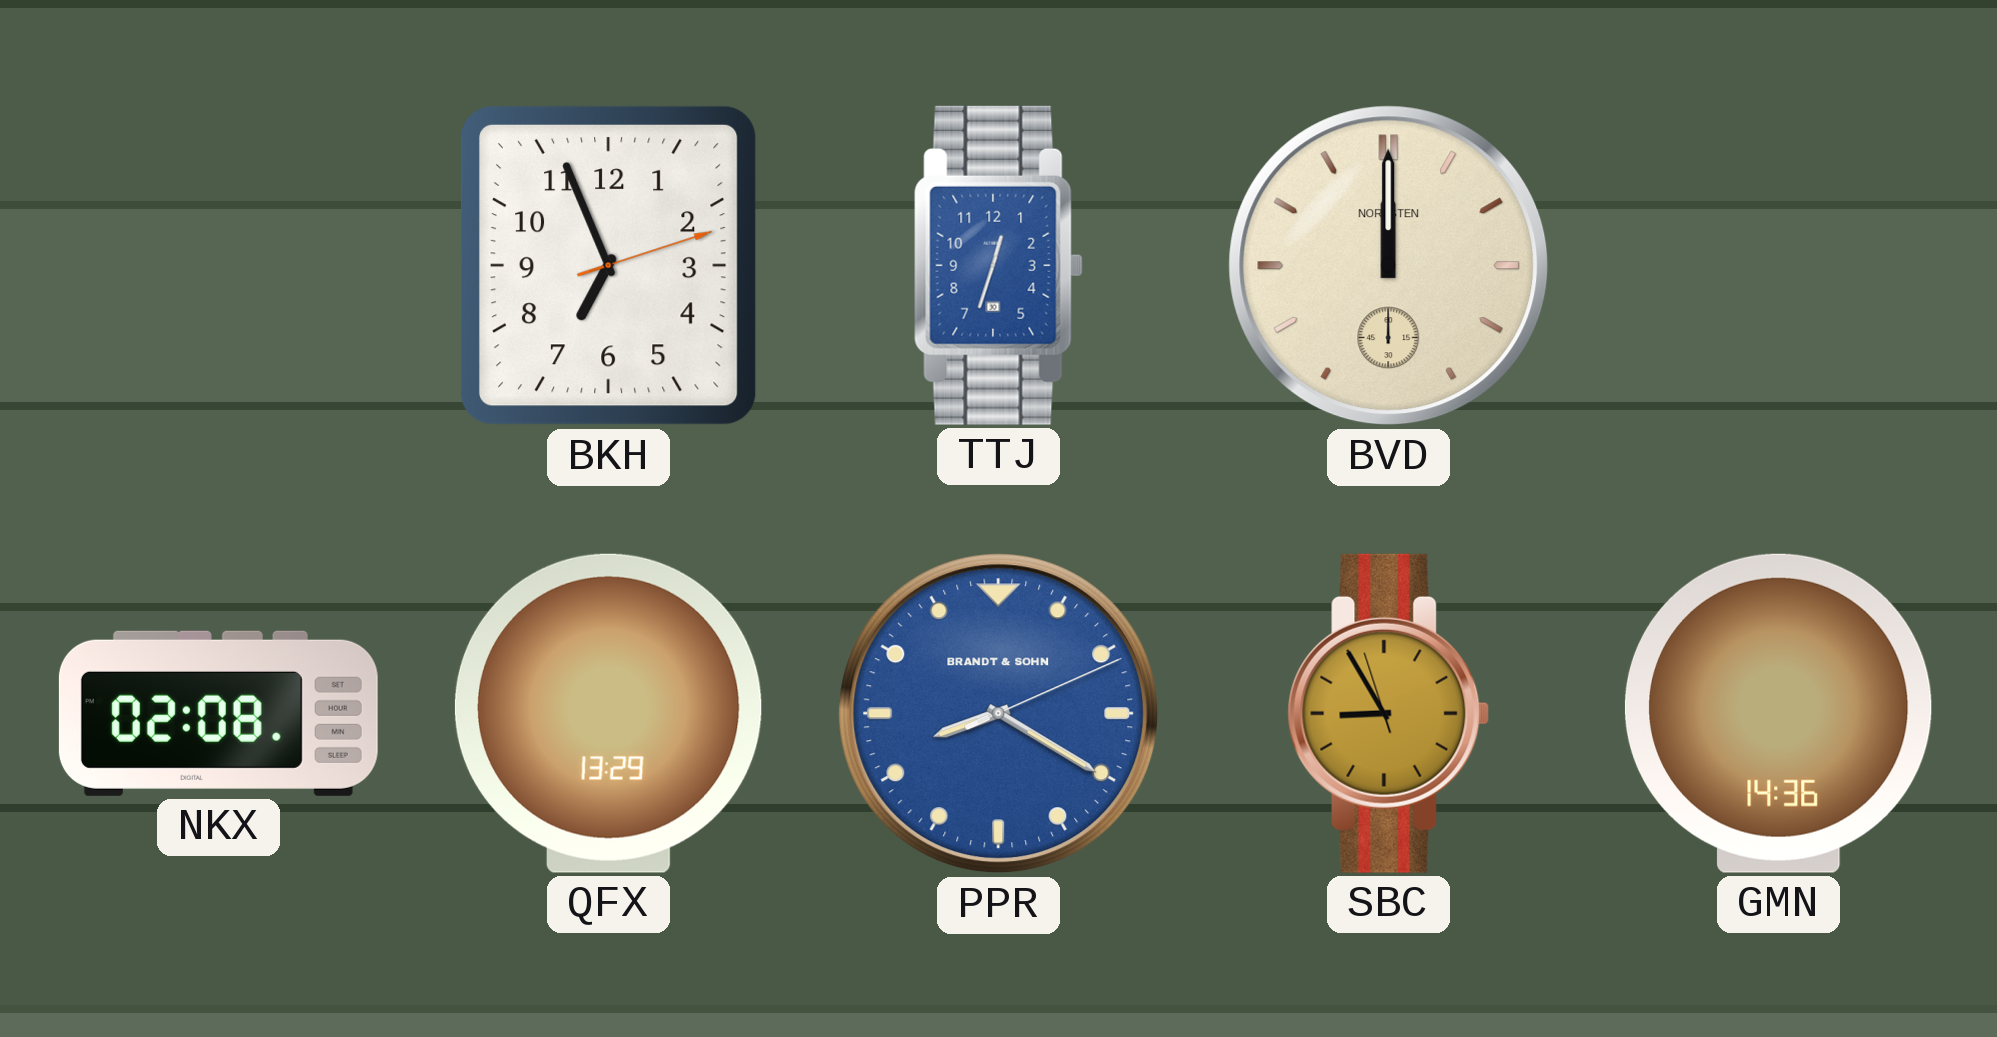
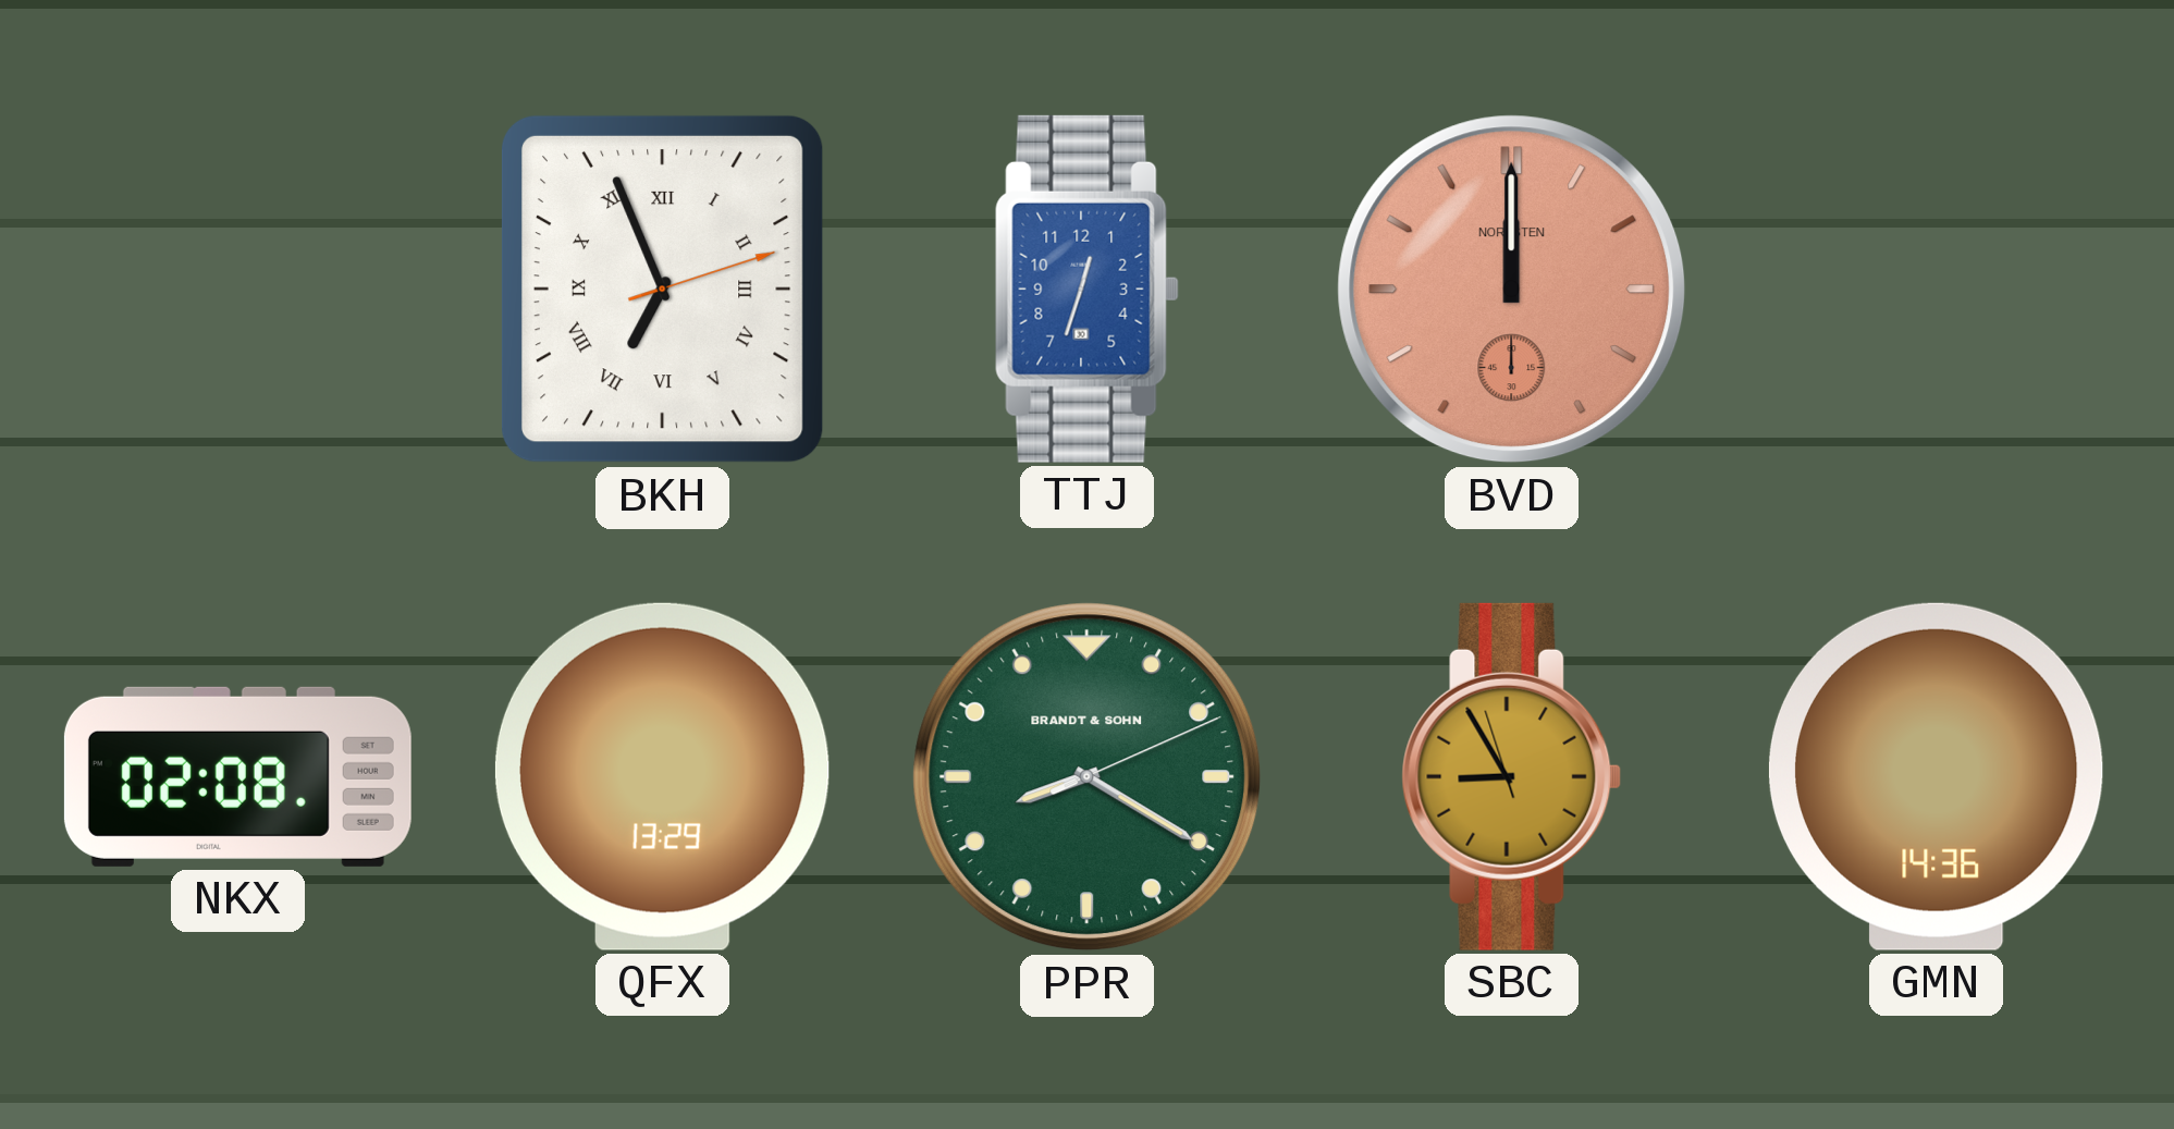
BKH numerals: Arabic -> Roman
BVD dial: cream -> salmon
PPR dial: blue -> green
